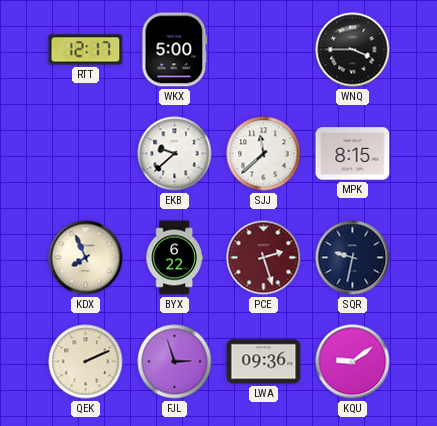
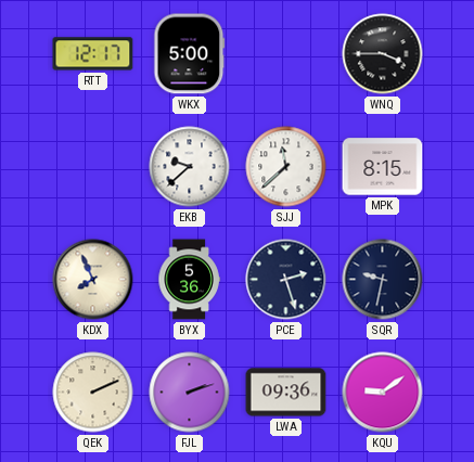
BYX: 6:22 -> 5:36
PCE dial: burgundy -> navy
FJL: 2:57 -> 2:12
